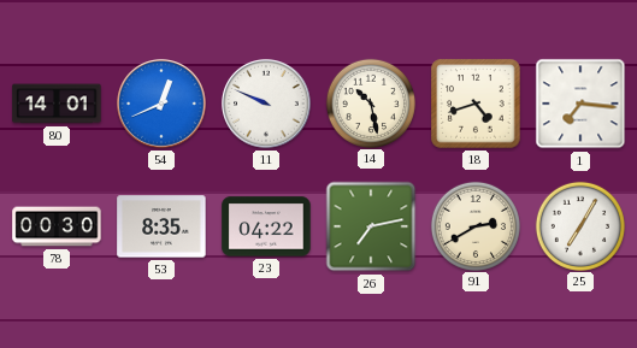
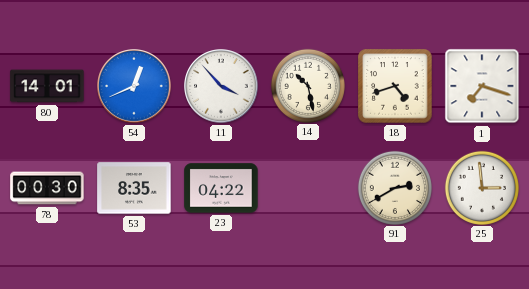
11: 9:49 -> 3:53
1: 7:16 -> 7:18
26: 7:13 -> none
25: 7:05 -> 2:59
